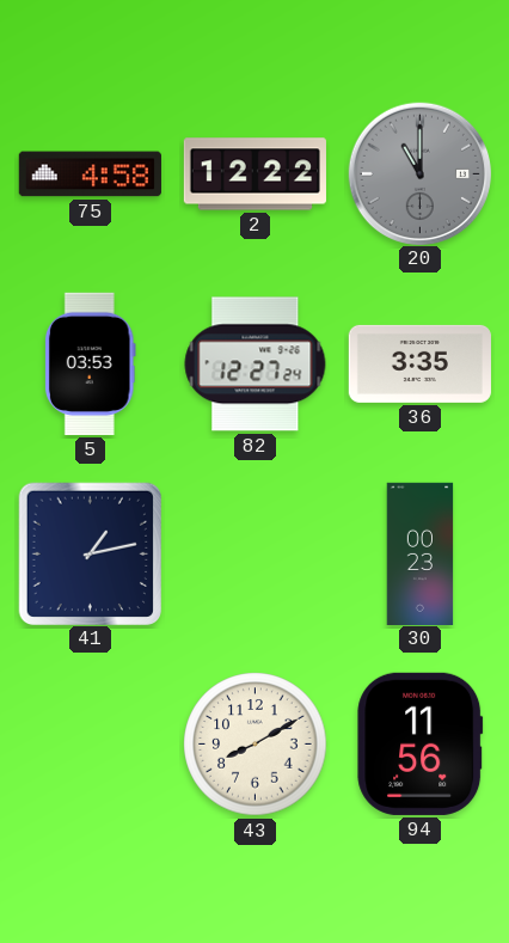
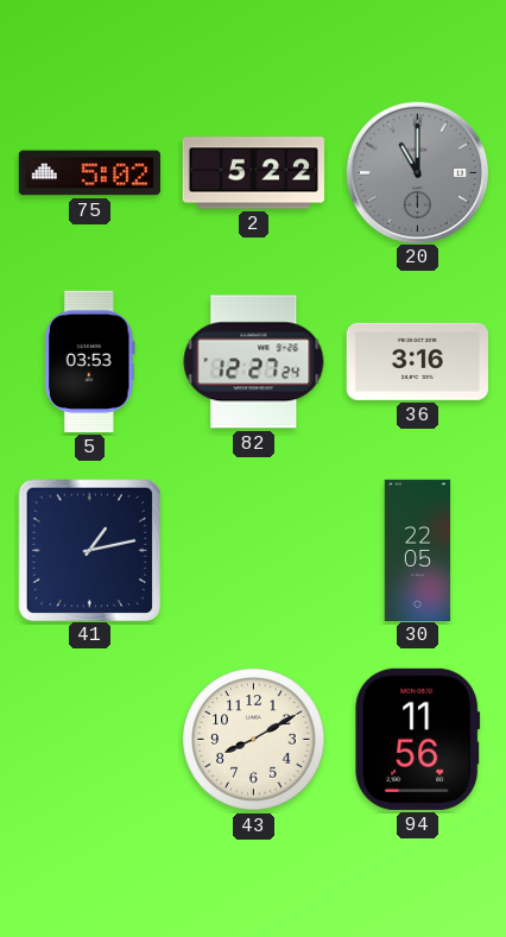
75: 4:58 -> 5:02
2: 12:22 -> 5:22
36: 3:35 -> 3:16
30: 00:23 -> 22:05
